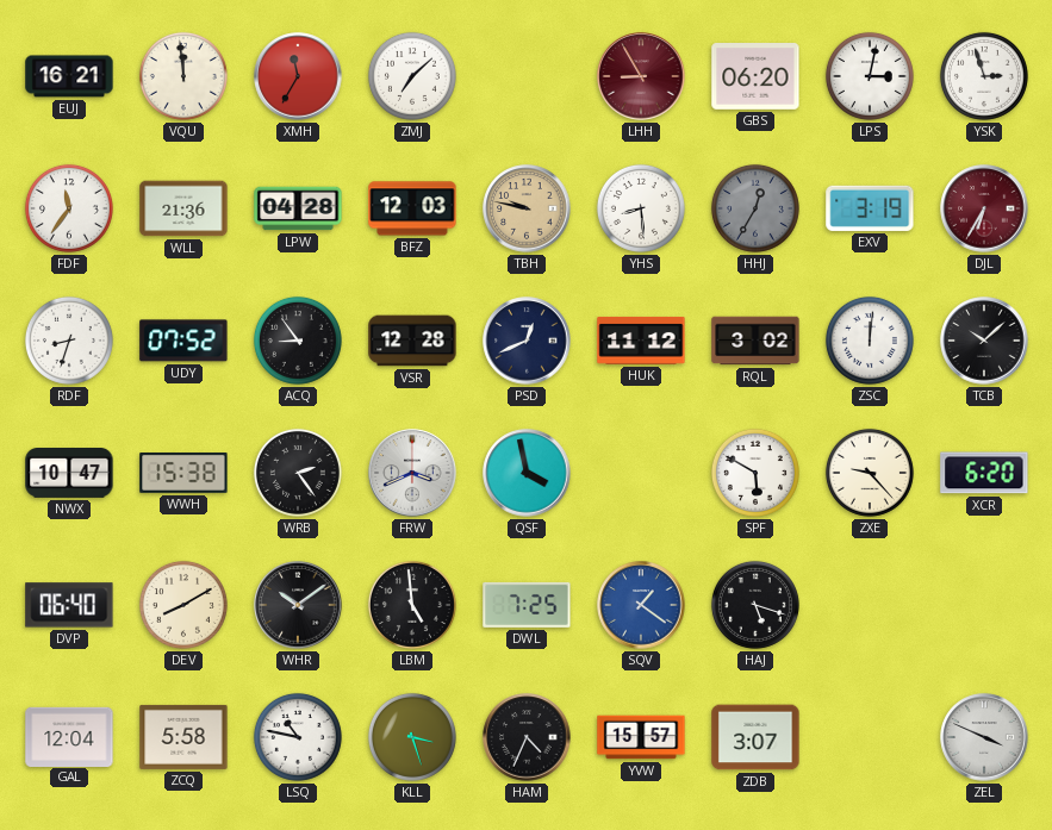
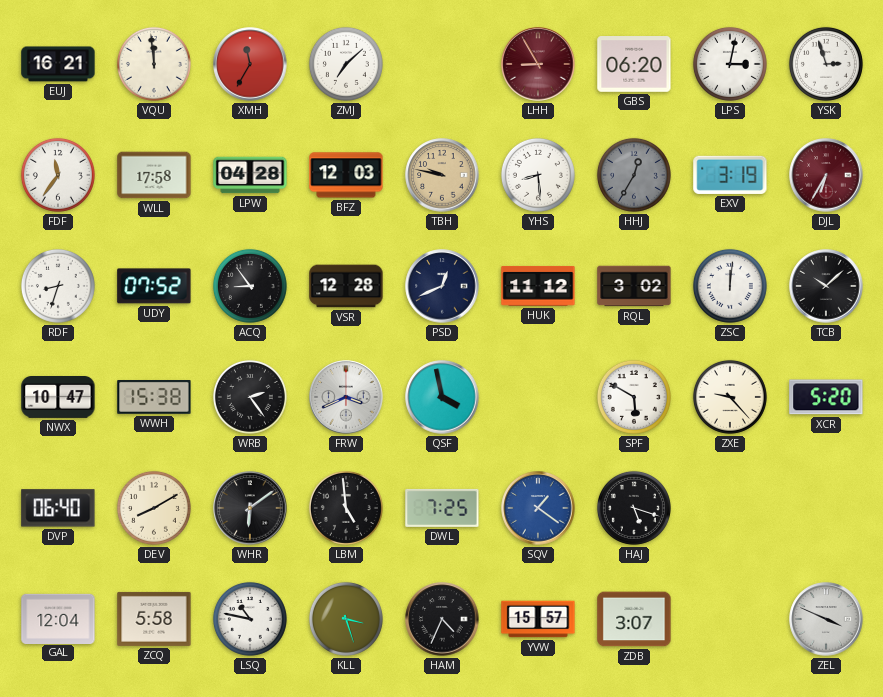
WLL: 21:36 -> 17:58
XCR: 6:20 -> 5:20
WHR: 10:09 -> 6:09
